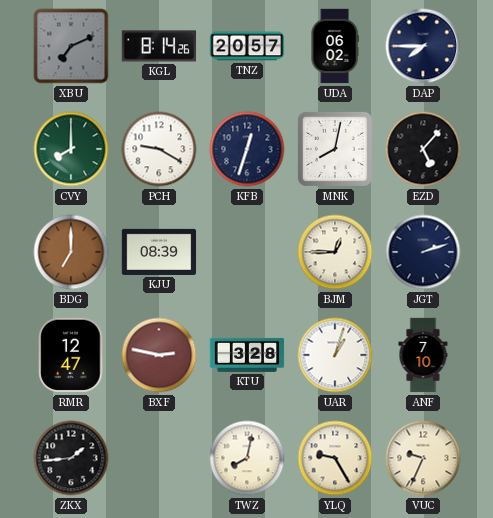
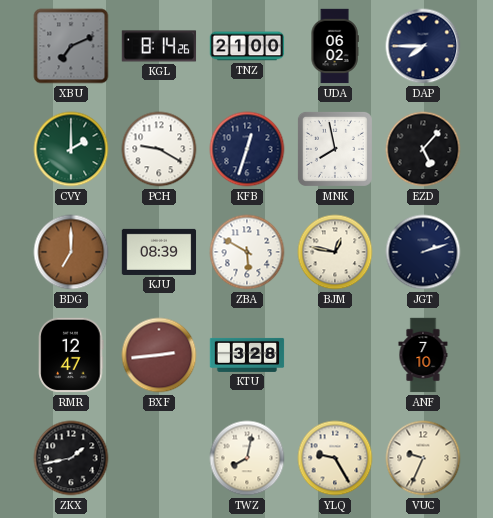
TNZ: 20:57 -> 21:00
CVY: 8:00 -> 2:00
MNK: 8:02 -> 7:58
ZBA: none -> 5:50
BJM: 12:45 -> 12:47
BXF: 2:47 -> 2:44
UAR: 1:03 -> none
ZKX: 1:44 -> 1:43
